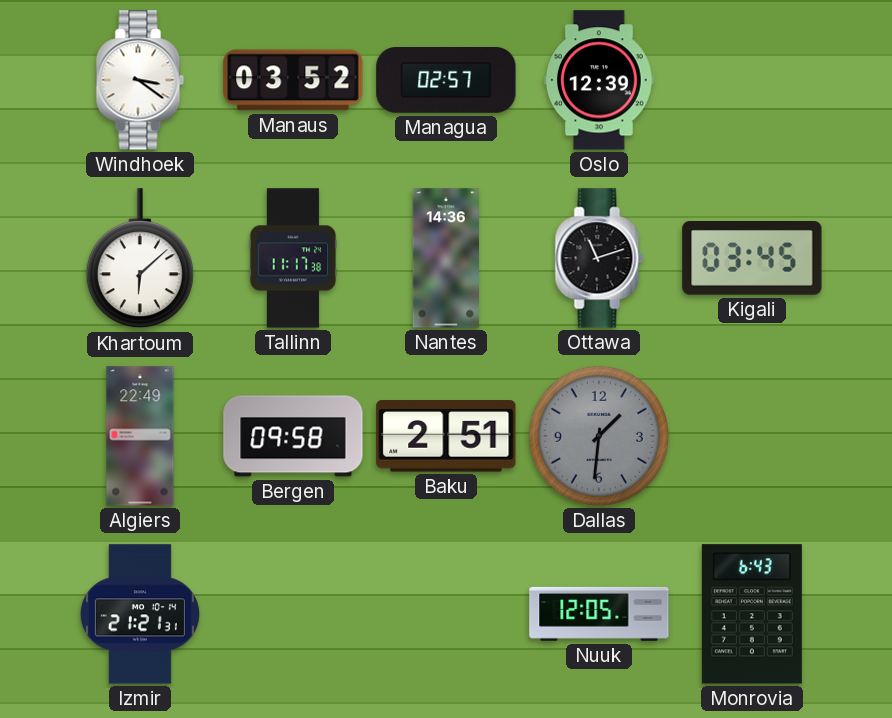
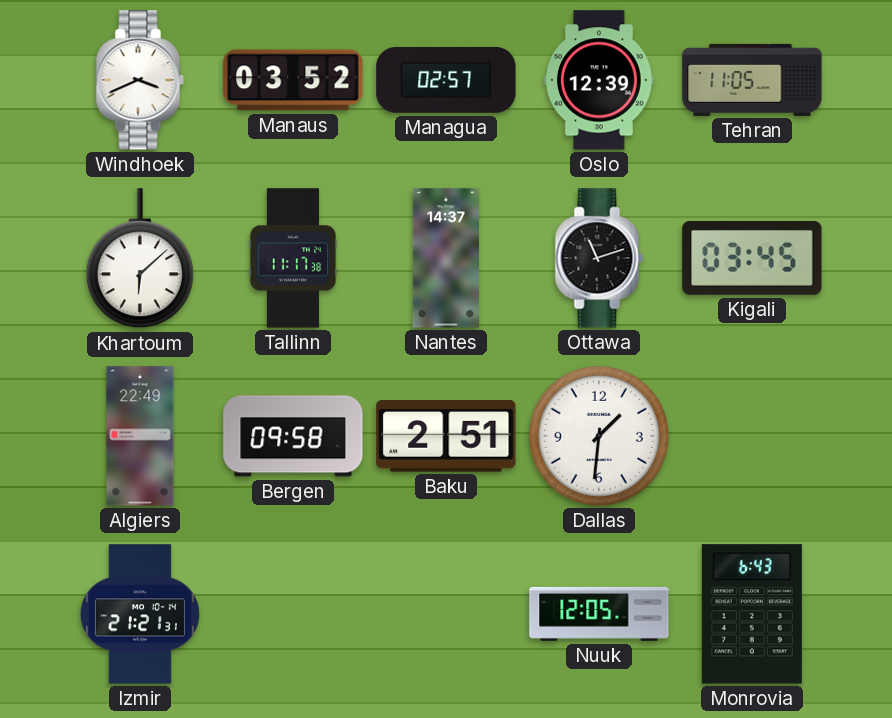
Windhoek: 3:21 -> 3:41
Tehran: none -> 11:05
Nantes: 14:36 -> 14:37
Dallas dial: grey -> white
